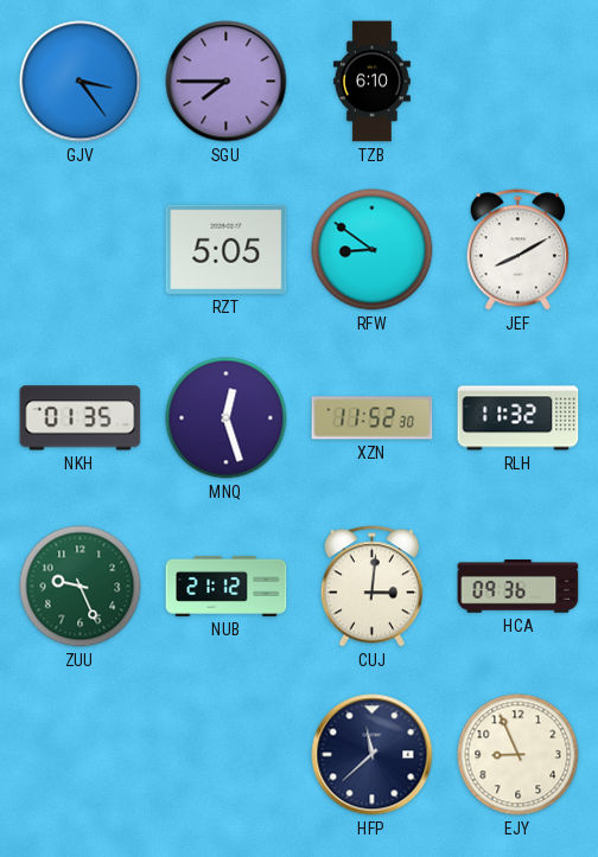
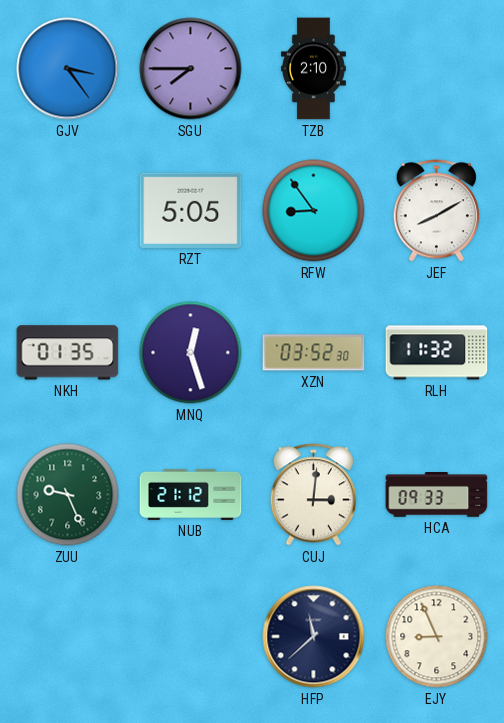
TZB: 6:10 -> 2:10
RFW: 8:51 -> 8:54
XZN: 11:52 -> 03:52
HCA: 09:36 -> 09:33
